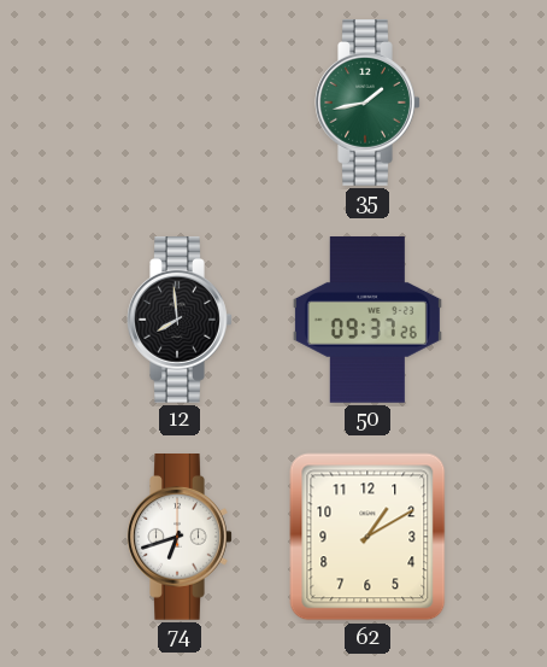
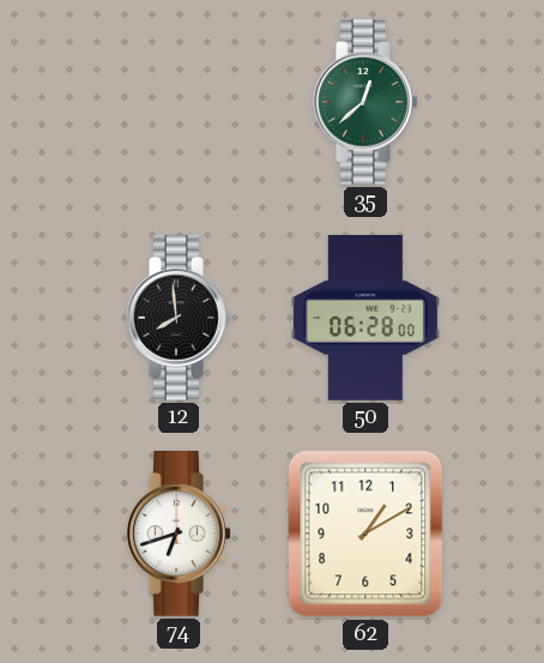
35: 1:43 -> 12:38
50: 09:37 -> 06:28
